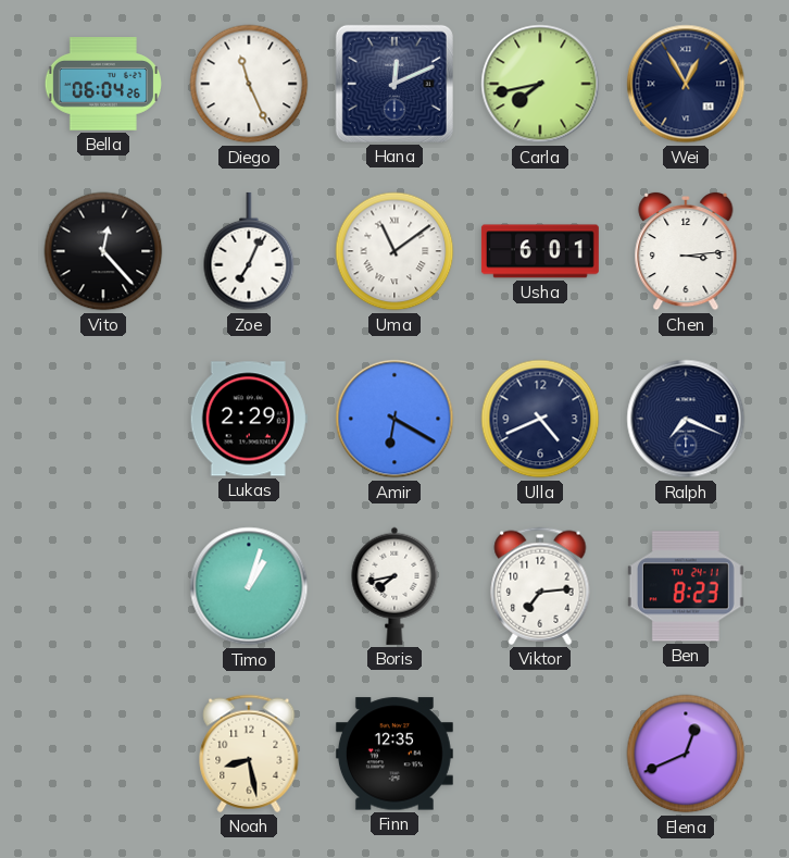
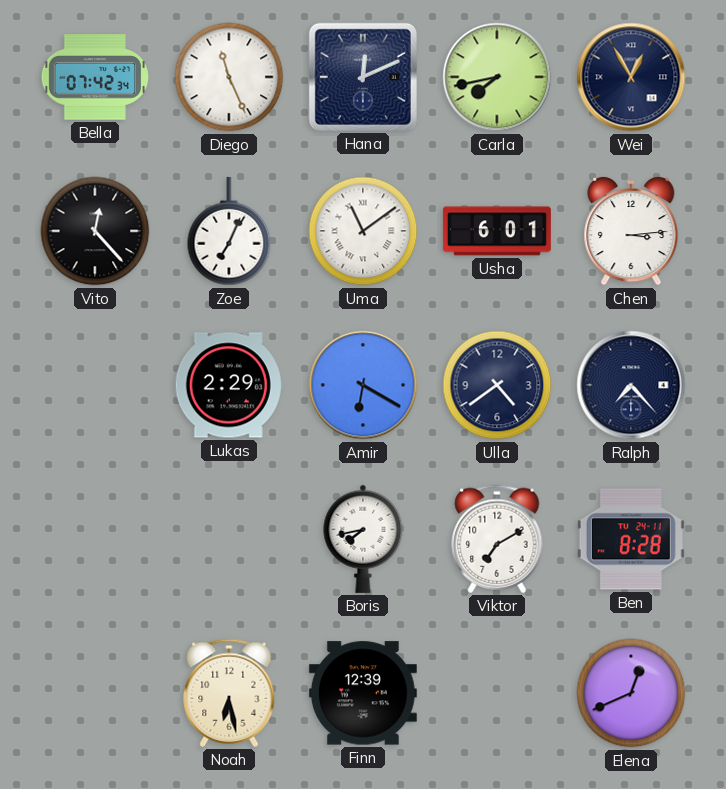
Bella: 06:04 -> 07:42
Ulla: 4:41 -> 4:39
Ralph: 7:19 -> 7:23
Timo: 1:03 -> none
Viktor: 7:14 -> 7:10
Ben: 8:23 -> 8:28
Noah: 8:28 -> 6:28
Finn: 12:35 -> 12:39
